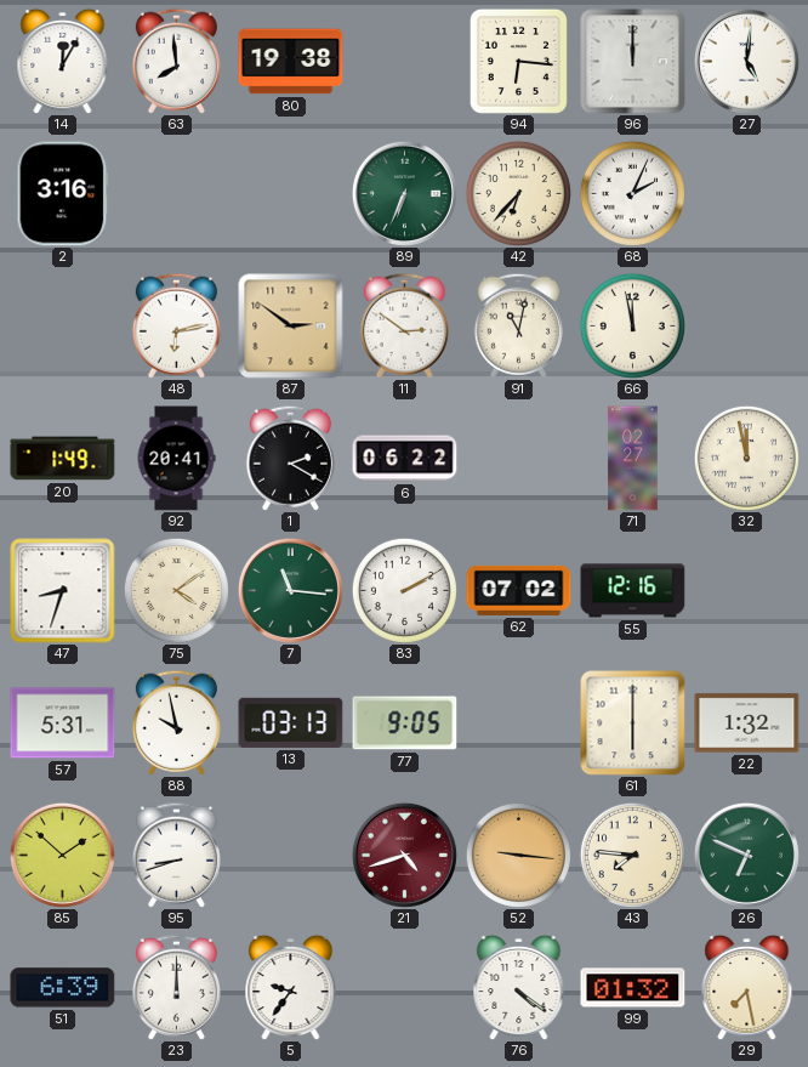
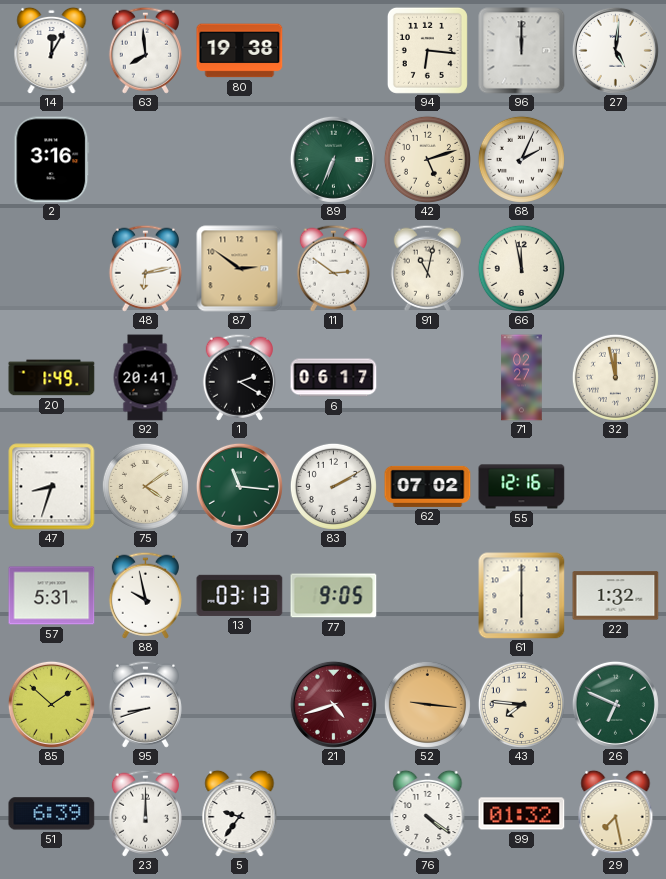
42: 6:37 -> 5:12
6: 06:22 -> 06:17
